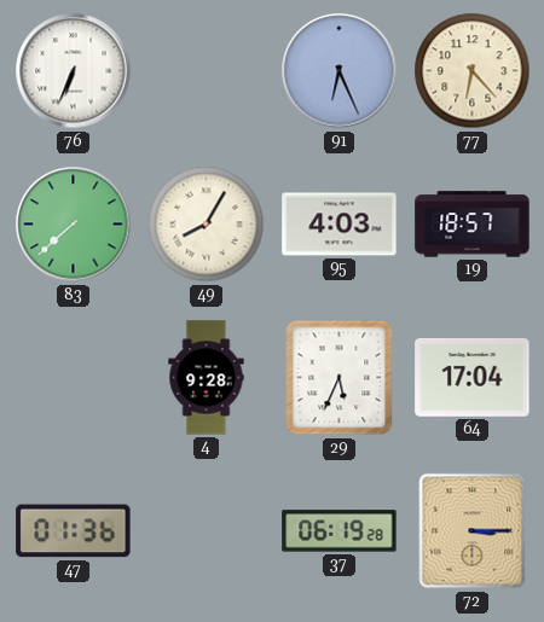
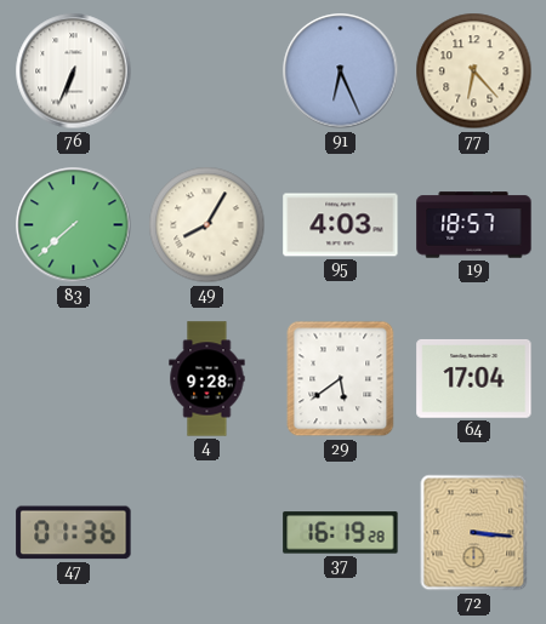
29: 5:34 -> 5:39
37: 06:19 -> 16:19
72: 3:15 -> 3:16
